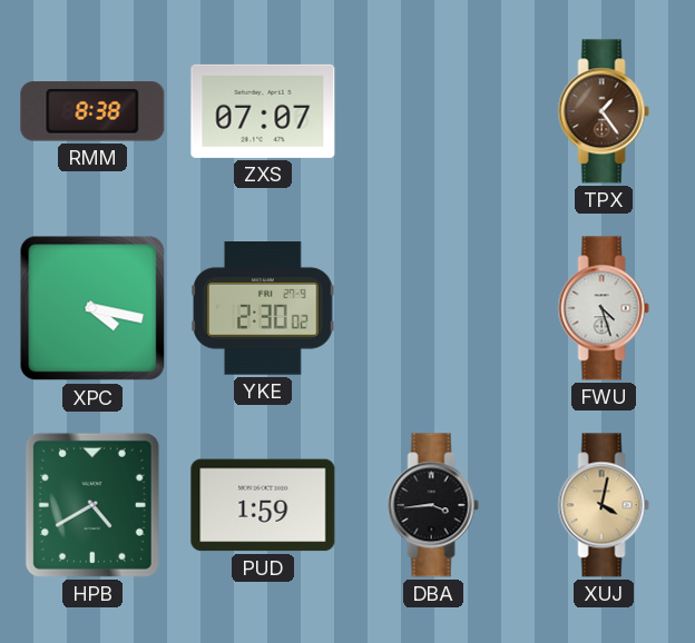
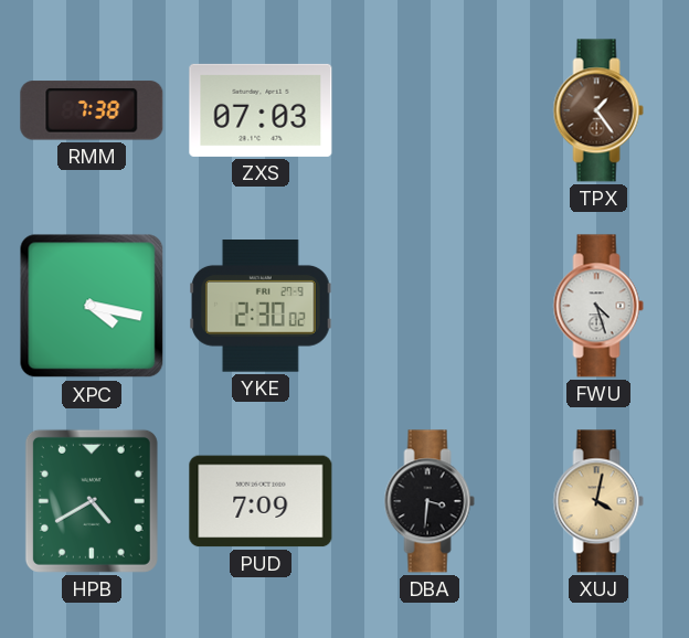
RMM: 8:38 -> 7:38
ZXS: 07:07 -> 07:03
PUD: 1:59 -> 7:09
DBA: 3:44 -> 3:31
